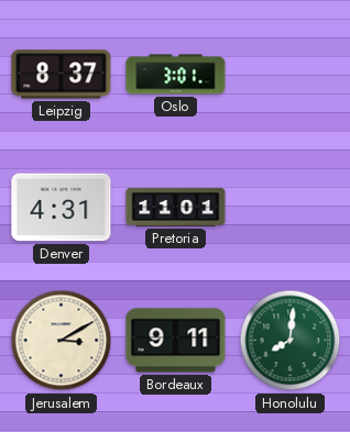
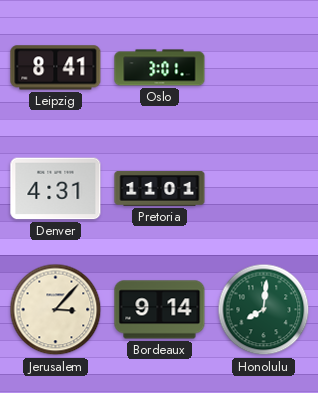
Leipzig: 8:37 -> 8:41
Jerusalem: 3:10 -> 3:07
Bordeaux: 9:11 -> 9:14
